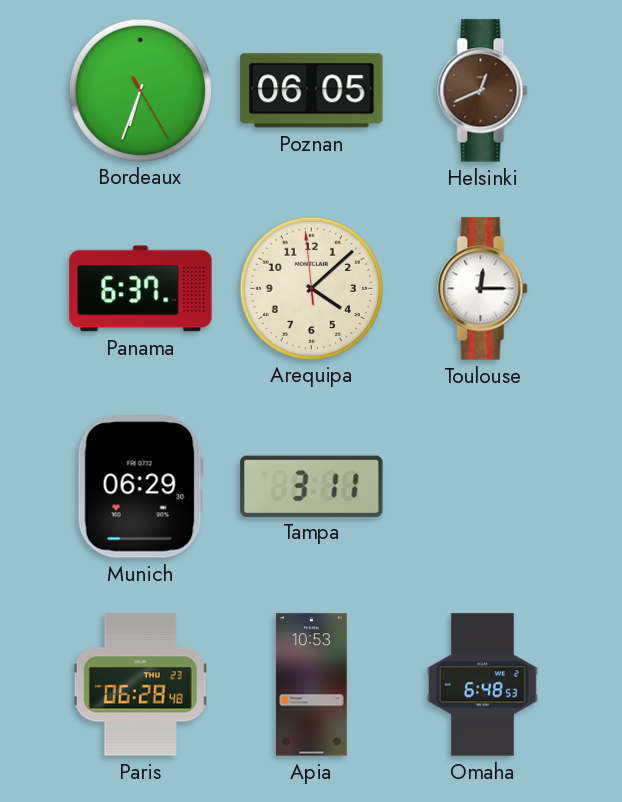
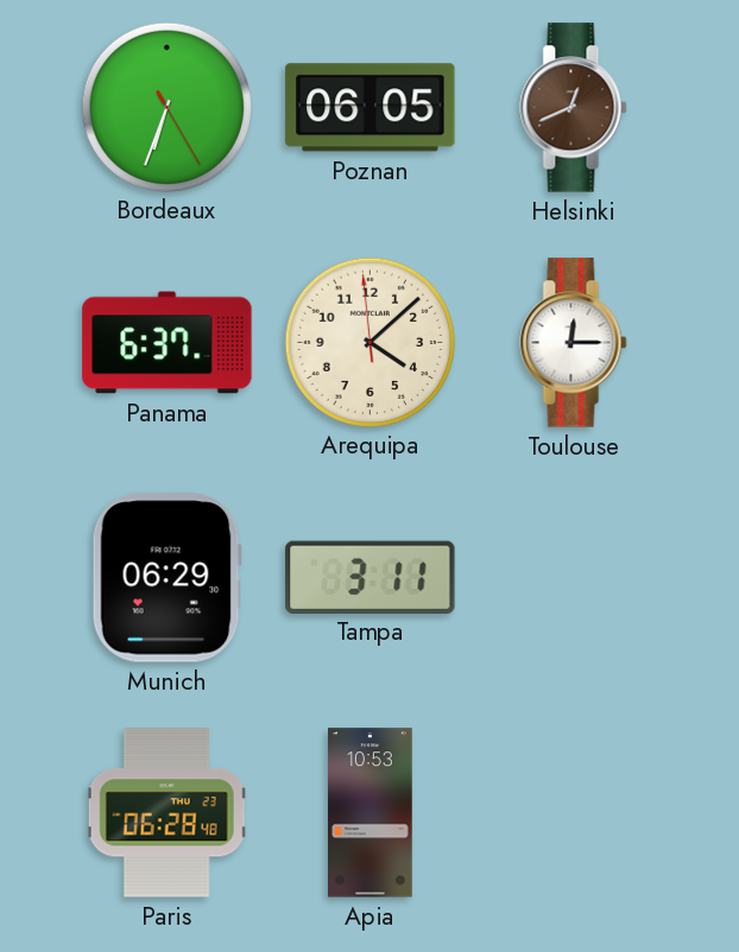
Omaha: 6:48 -> none
